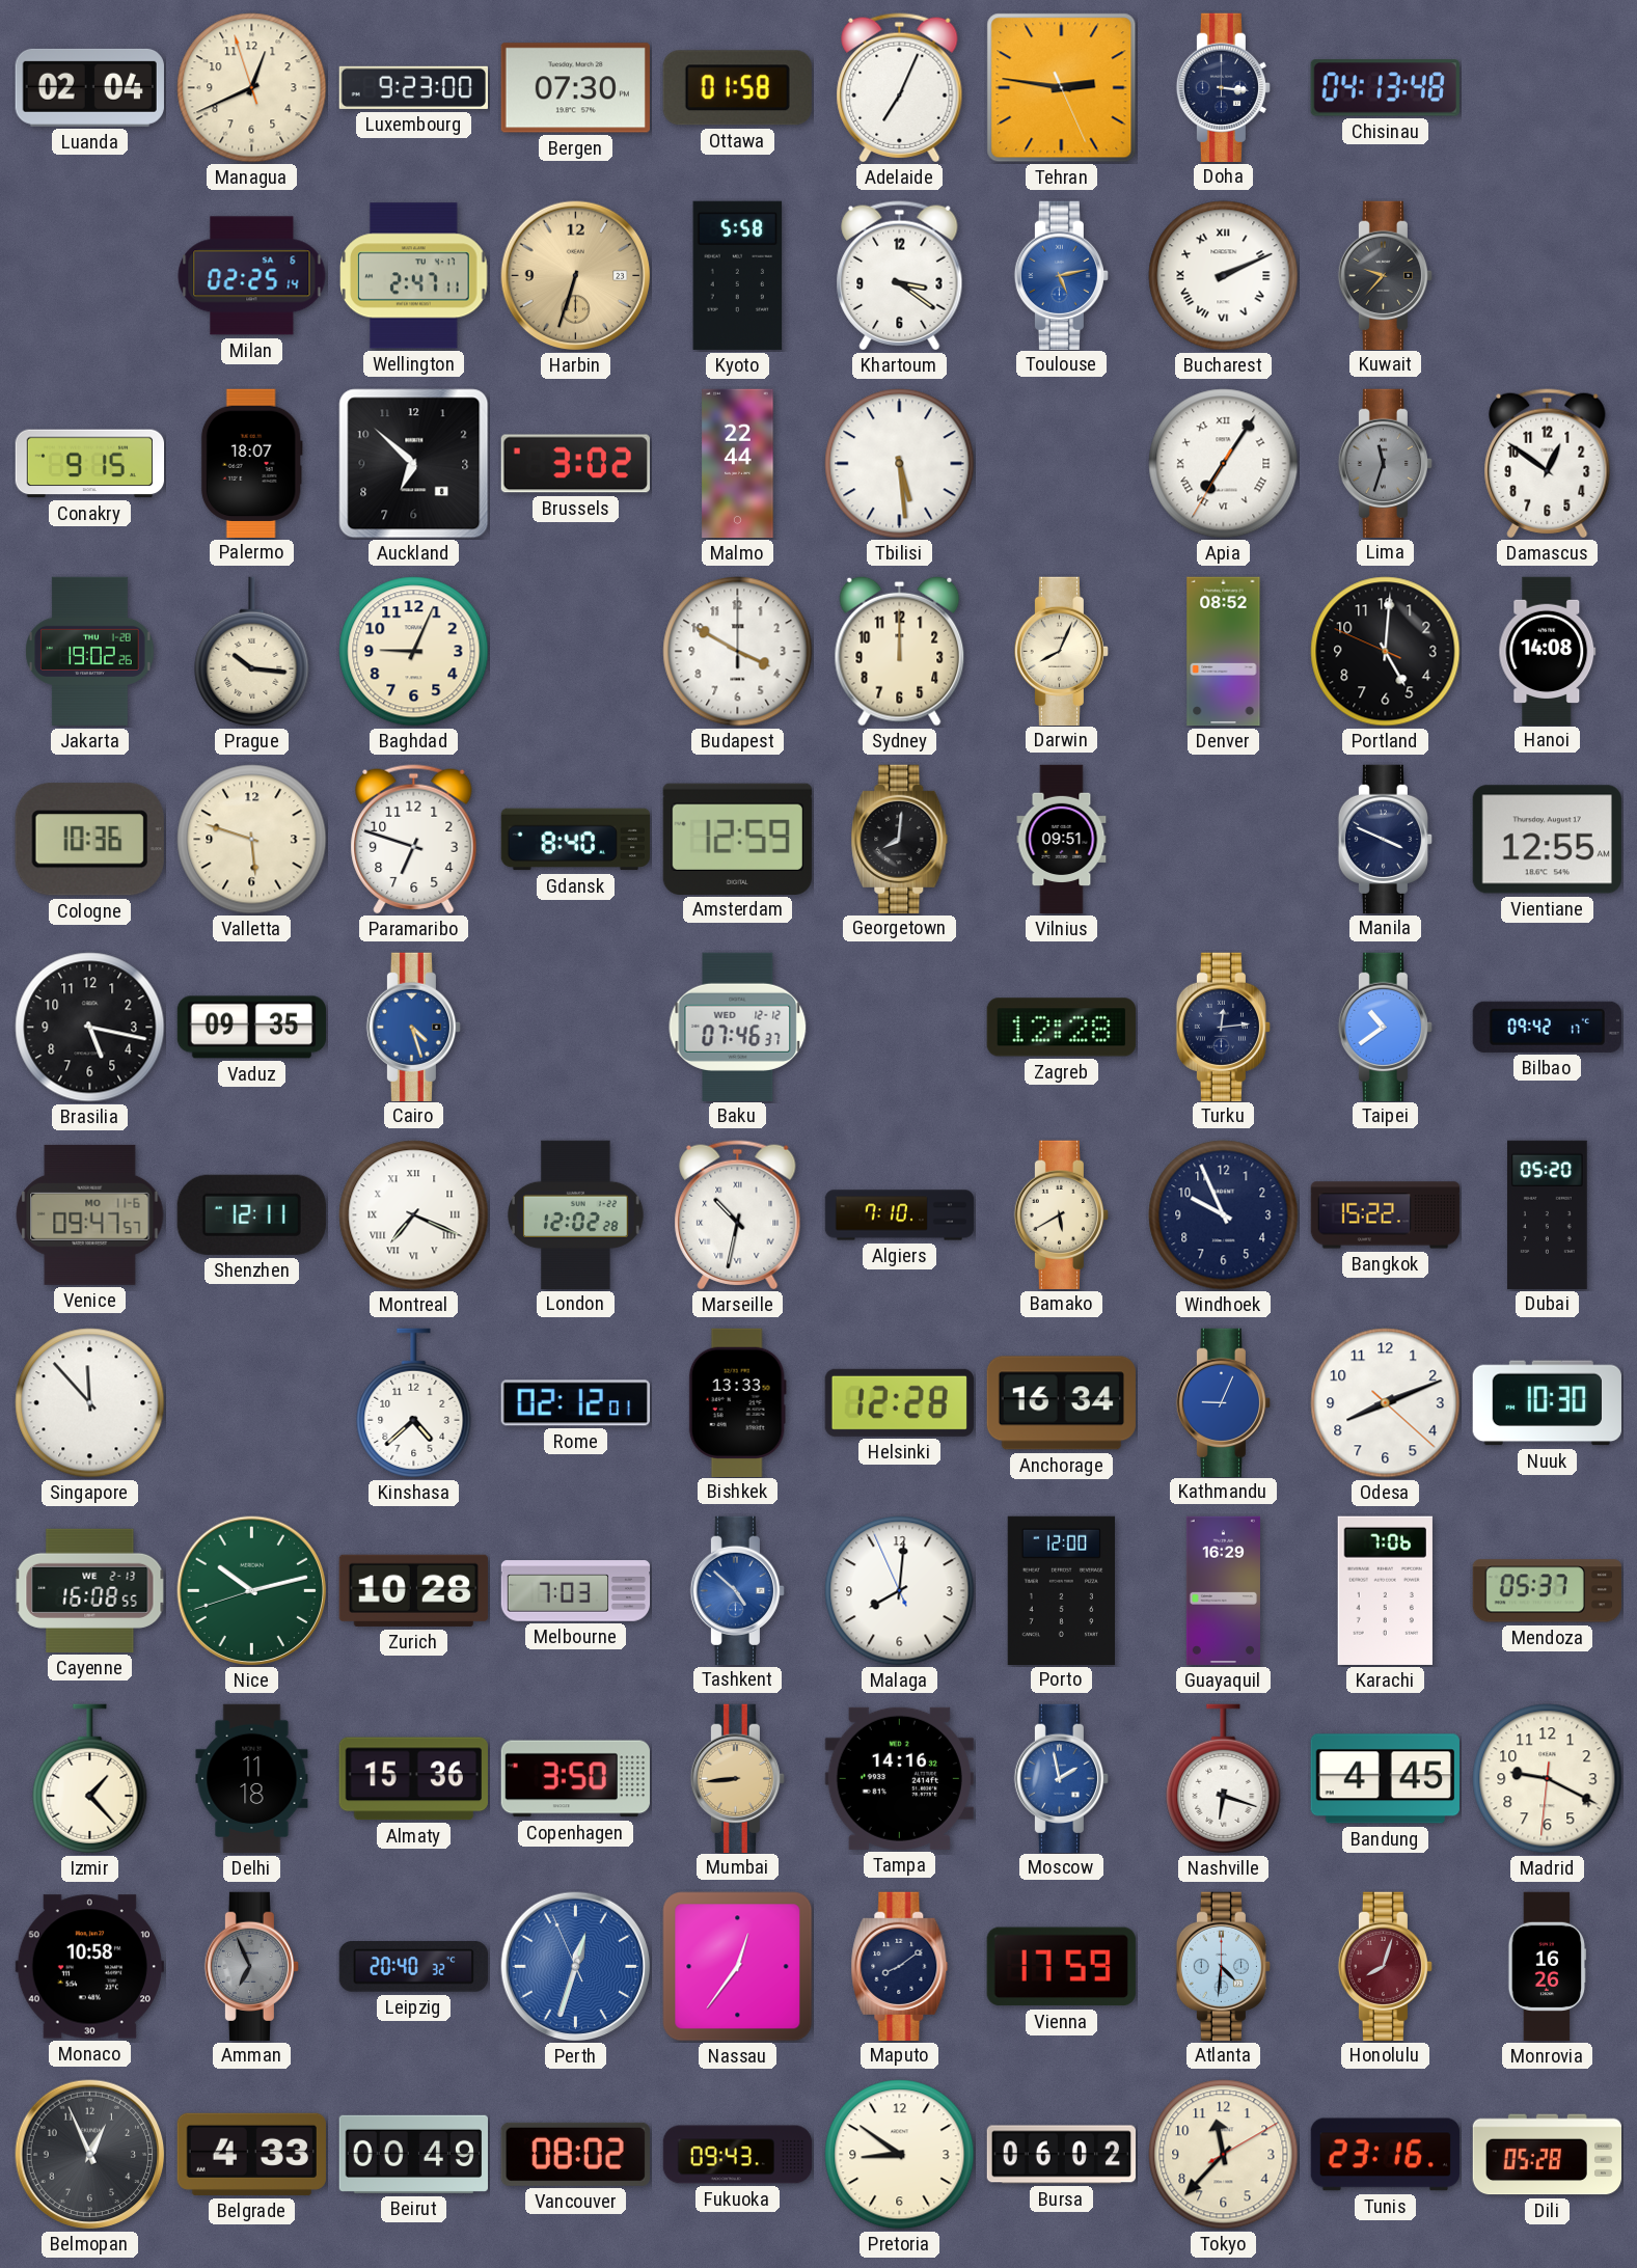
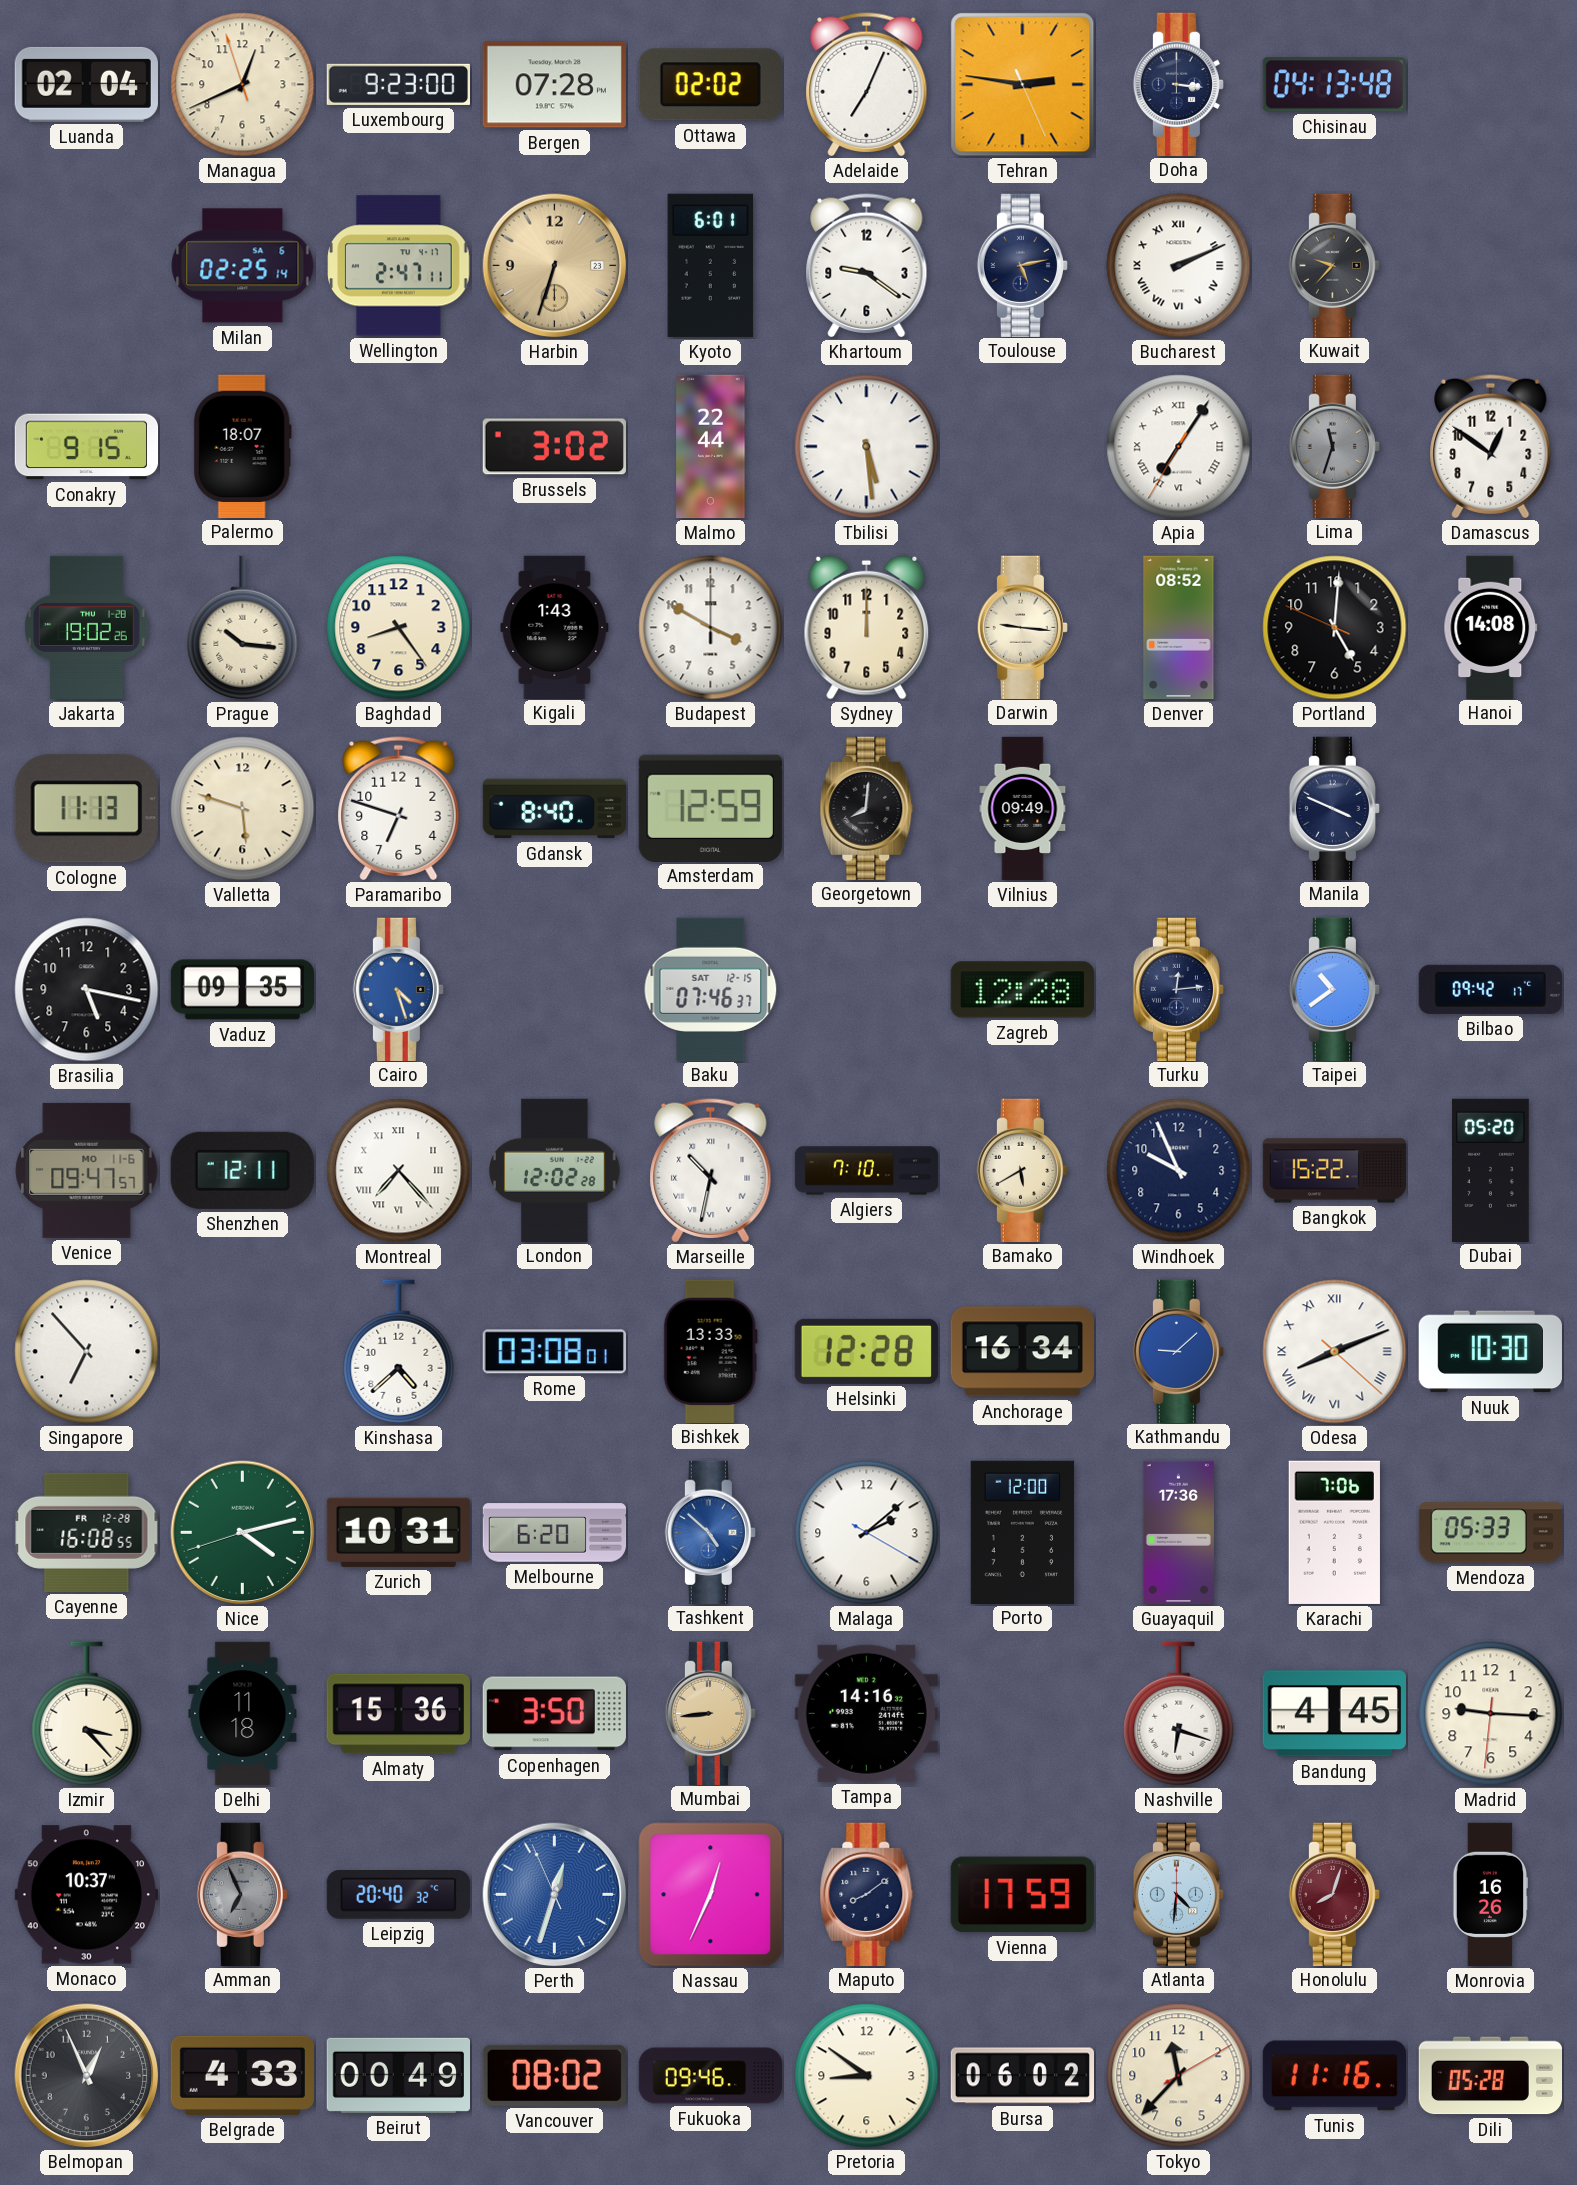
Bergen: 07:30 -> 07:28
Ottawa: 01:58 -> 02:02
Kyoto: 5:58 -> 6:01
Khartoum: 3:21 -> 9:21
Toulouse dial: blue -> navy
Auckland: 6:52 -> none
Baghdad: 9:04 -> 8:24
Kigali: none -> 1:43
Darwin: 8:04 -> 9:16
Cologne: 10:36 -> 11:13
Vilnius: 09:51 -> 09:49
Vientiane: 12:55 -> none
Baku date: WED 12-12 -> SAT 12-15
Montreal: 7:19 -> 7:23
Singapore: 11:53 -> 6:53
Rome: 02:12 -> 03:08
Kathmandu: 9:04 -> 9:08
Odesa numerals: Arabic -> Roman
Cayenne date: WE 2-13 -> FR 12-28
Nice: 10:12 -> 4:12
Zurich: 10:28 -> 10:31
Melbourne: 7:03 -> 6:20
Malaga: 8:00 -> 2:08
Guayaquil: 16:29 -> 17:36
Mendoza: 05:37 -> 05:33
Izmir: 1:23 -> 3:23
Moscow: 1:58 -> none
Madrid: 9:19 -> 9:15
Monaco: 10:58 -> 10:37
Nassau: 12:36 -> 12:34
Fukuoka: 09:43 -> 09:46
Tunis: 23:16 -> 11:16
